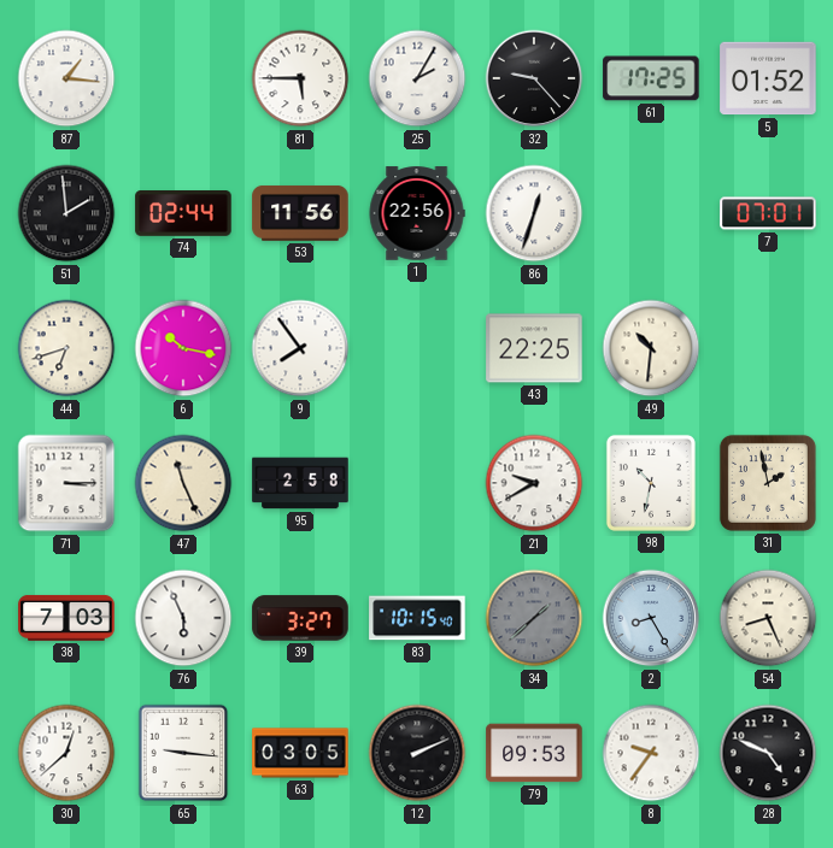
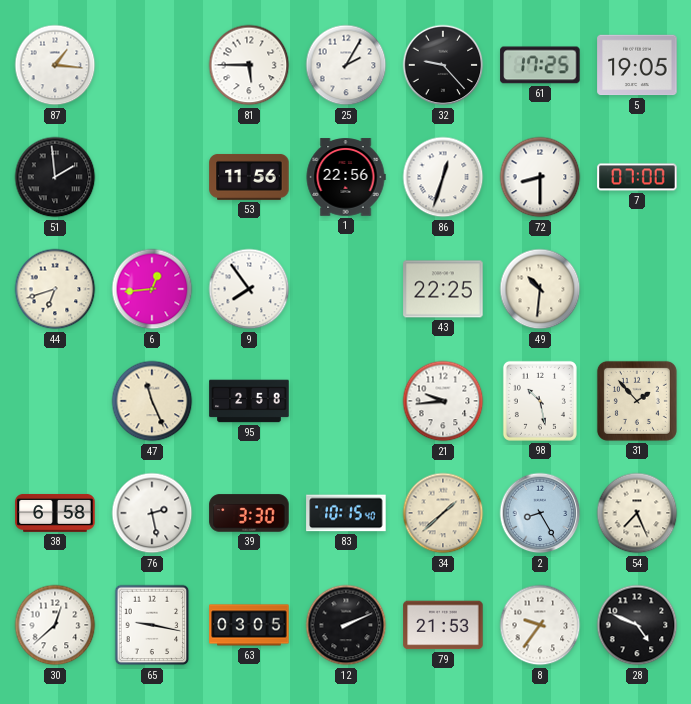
5: 01:52 -> 19:05
74: 02:44 -> none
72: none -> 8:30
7: 07:01 -> 07:00
6: 10:17 -> 12:44
71: 3:15 -> none
21: 9:40 -> 9:44
98: 10:32 -> 10:28
31: 1:58 -> 1:53
38: 7:03 -> 6:58
76: 5:56 -> 2:28
39: 3:27 -> 3:30
34 dial: grey -> cream
54: 8:26 -> 7:26
65: 9:16 -> 9:17
79: 09:53 -> 21:53
